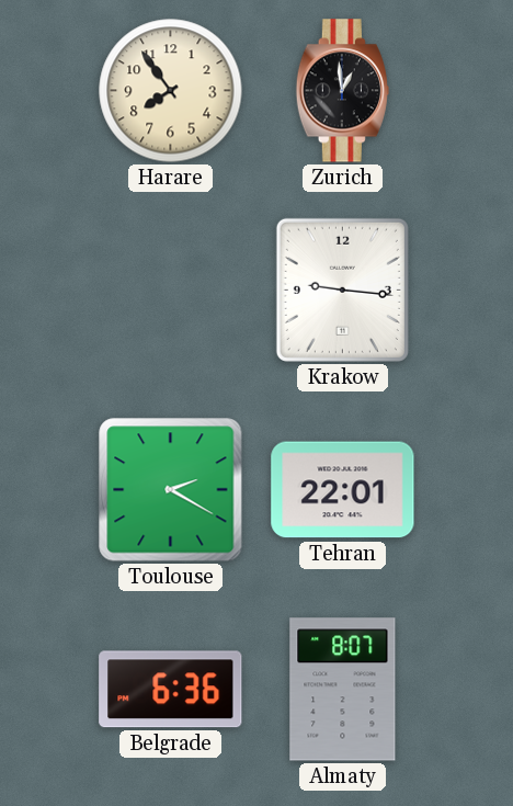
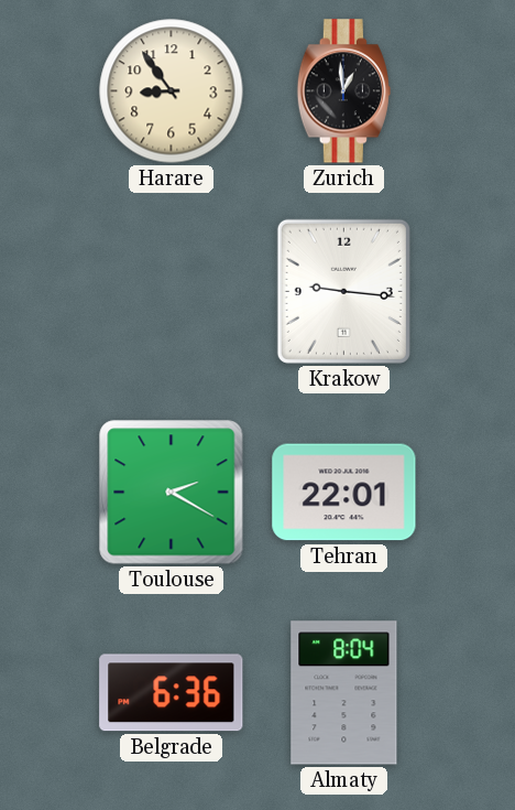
Harare: 7:54 -> 8:54
Almaty: 8:07 -> 8:04
